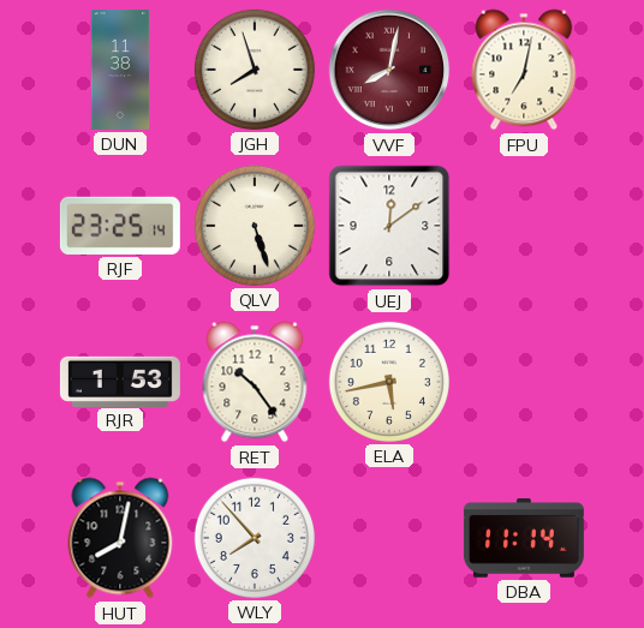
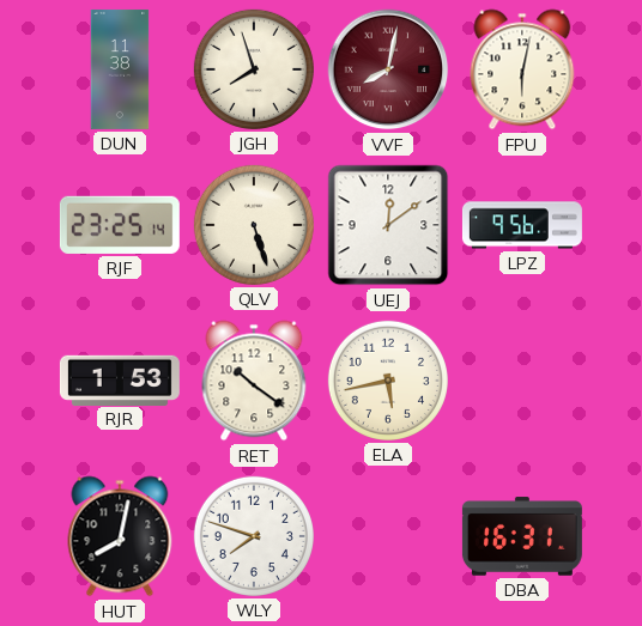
FPU: 7:02 -> 6:02
LPZ: none -> 9:56
RET: 10:24 -> 10:21
WLY: 7:53 -> 7:48
DBA: 11:14 -> 16:31
